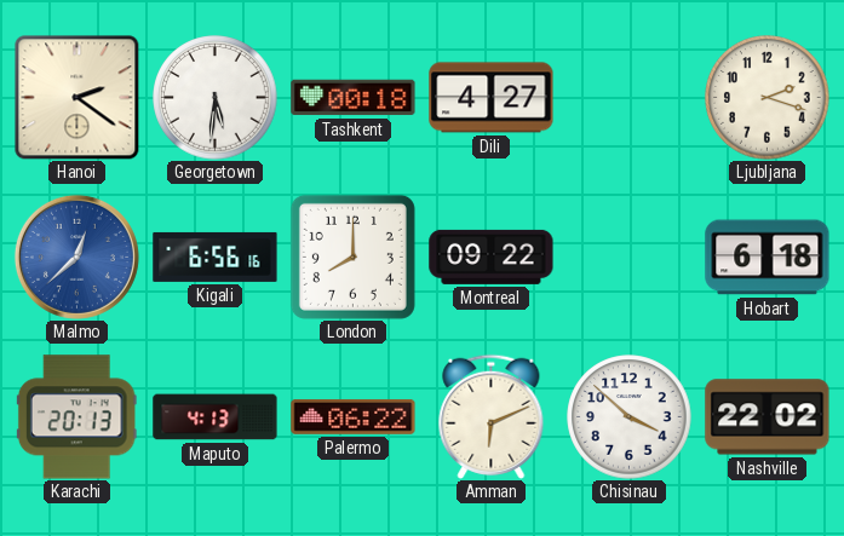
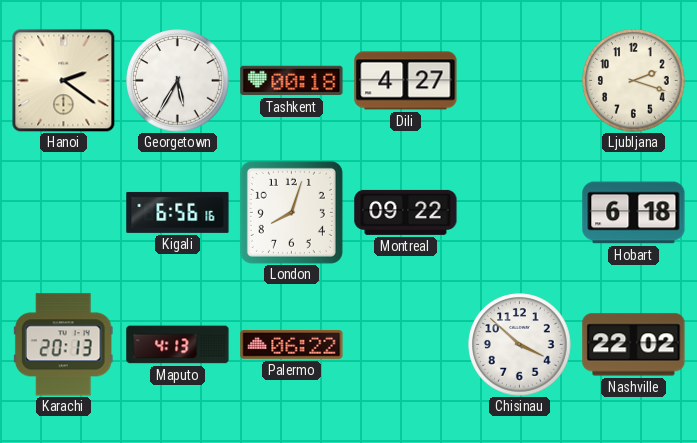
Georgetown: 5:31 -> 5:35
Malmo: 12:38 -> none
London: 8:00 -> 8:03
Amman: 6:11 -> none
